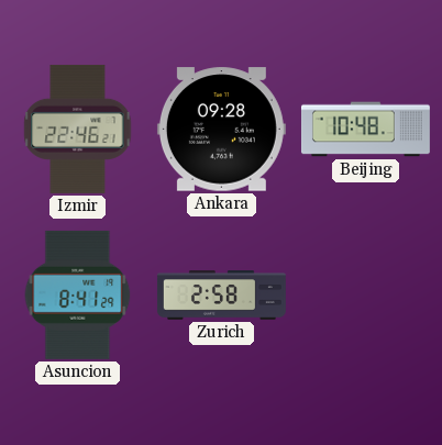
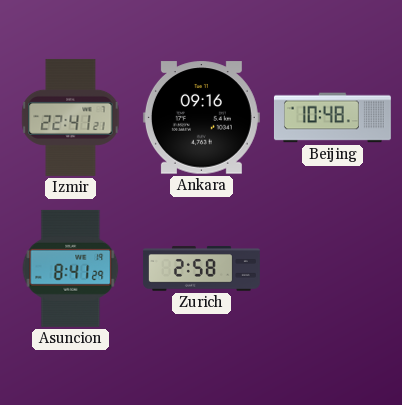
Izmir: 22:46 -> 22:41
Ankara: 09:28 -> 09:16
